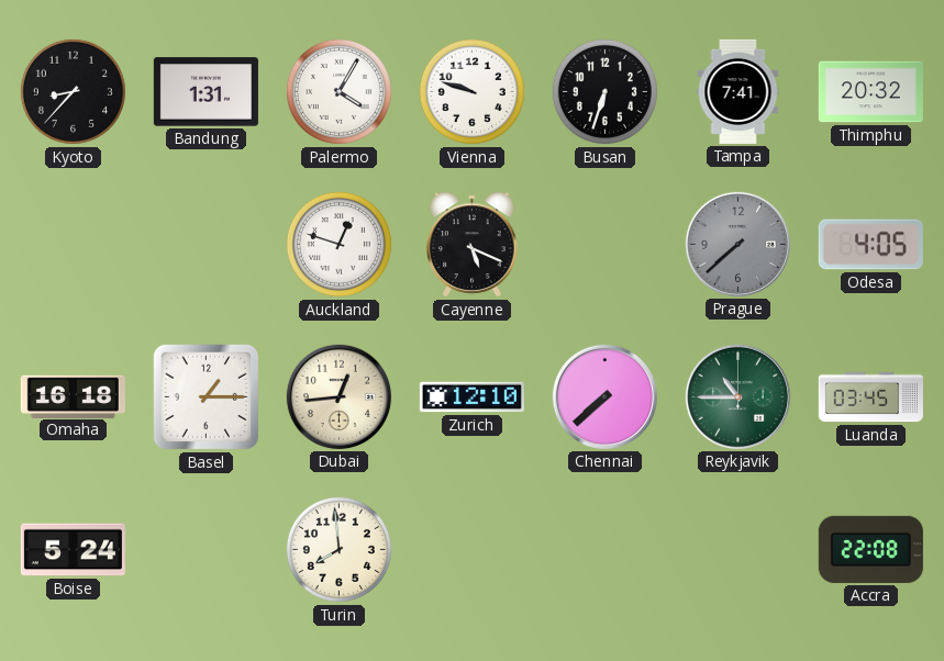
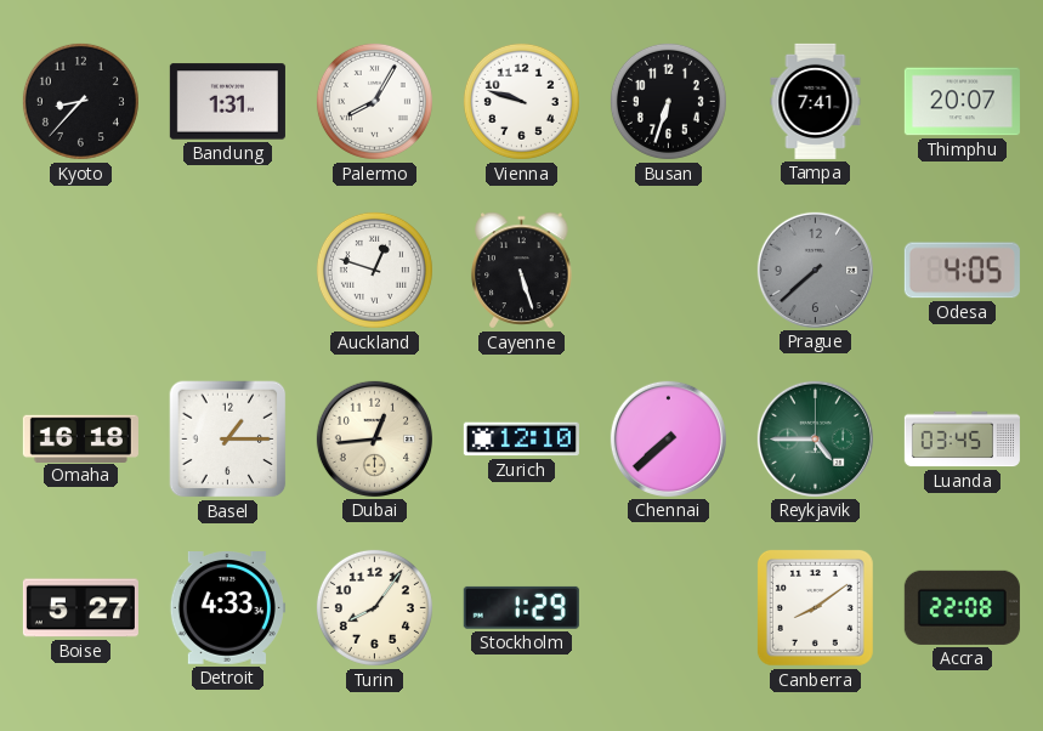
Palermo: 4:05 -> 8:05
Thimphu: 20:32 -> 20:07
Cayenne: 5:19 -> 5:27
Reykjavik: 10:45 -> 4:45
Boise: 5:24 -> 5:27
Detroit: none -> 4:33
Turin: 7:59 -> 8:06
Stockholm: none -> 1:29
Canberra: none -> 8:09
